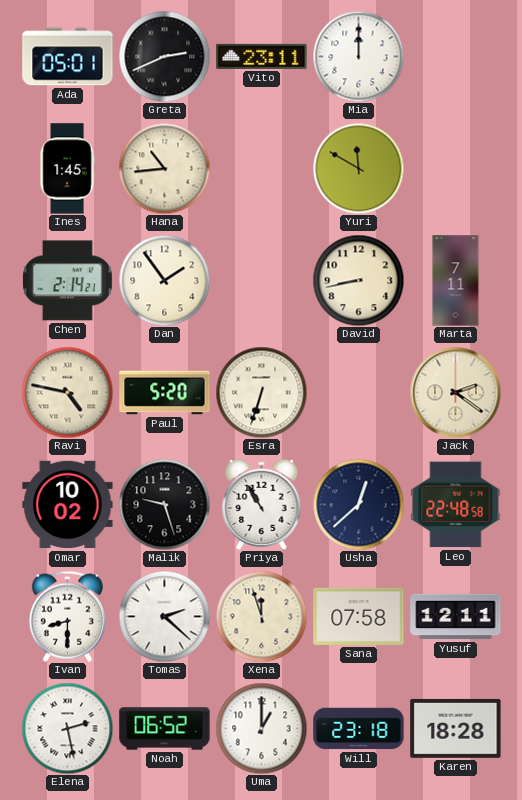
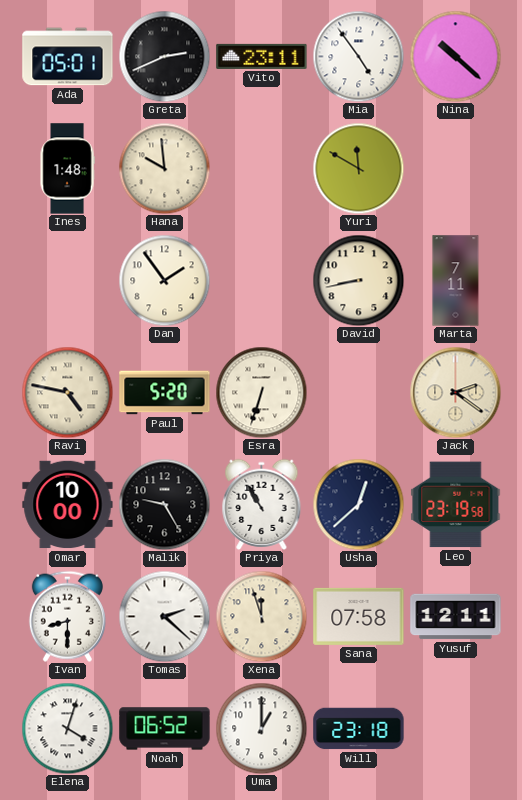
Mia: 12:00 -> 4:54
Nina: none -> 10:22
Ines: 1:45 -> 1:48
Hana: 10:44 -> 9:59
Chen: 2:14 -> none
Omar: 10:02 -> 10:00
Malik: 9:27 -> 9:25
Leo: 22:48 -> 23:19
Elena: 2:28 -> 4:03
Karen: 18:28 -> none
